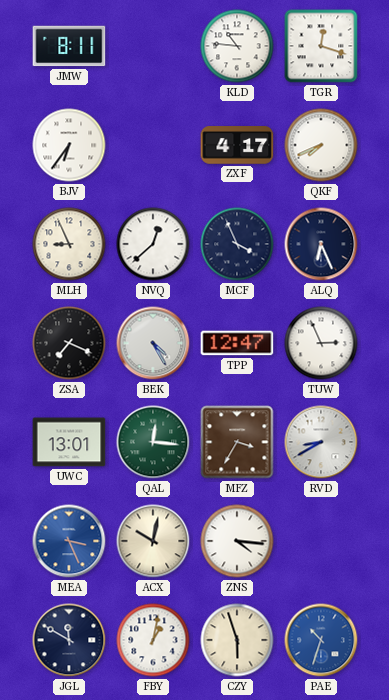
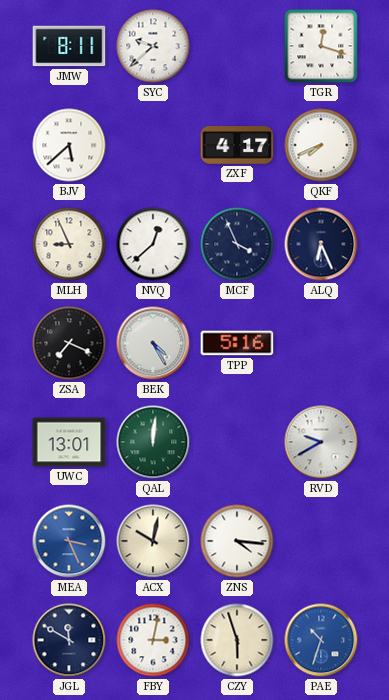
SYC: none -> 9:38
KLD: 10:46 -> none
BJV: 6:36 -> 5:38
TPP: 12:47 -> 5:16
TUW: 2:56 -> none
QAL: 12:16 -> 12:01
MFZ: 3:35 -> none
RVD: 8:40 -> 9:40
FBY: 1:02 -> 3:02
